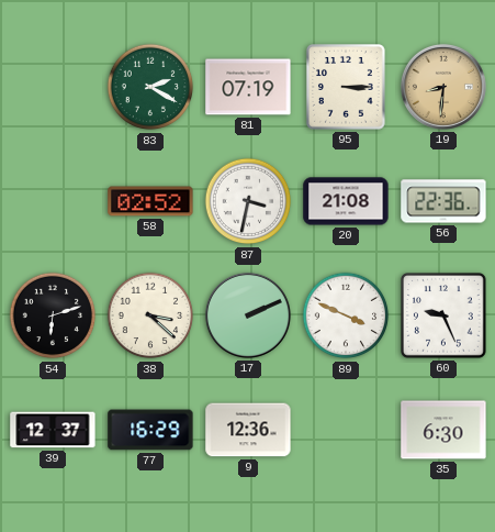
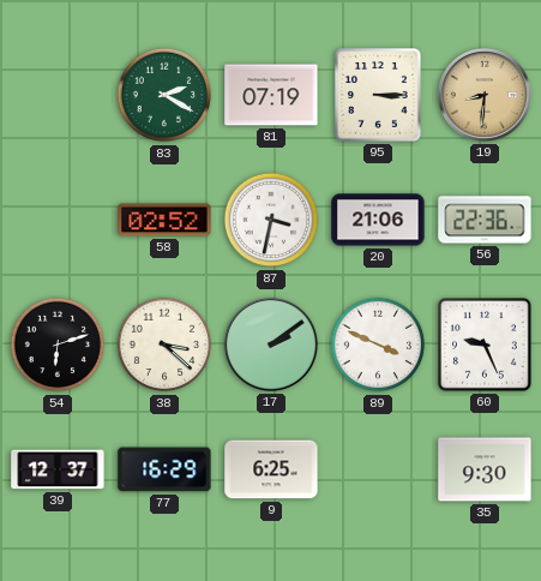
20: 21:08 -> 21:06
17: 2:11 -> 2:09
9: 12:36 -> 6:25
35: 6:30 -> 9:30
